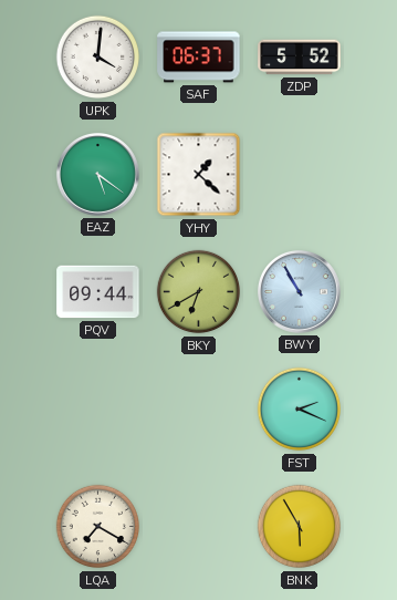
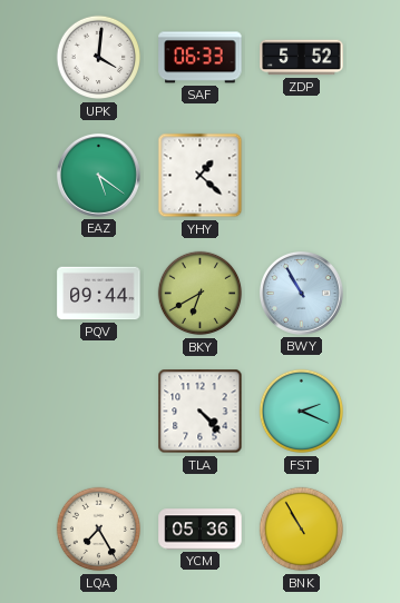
SAF: 06:37 -> 06:33
TLA: none -> 4:23
LQA: 7:20 -> 7:25
YCM: none -> 05:36
BNK: 5:55 -> 10:55
